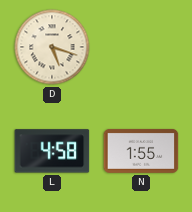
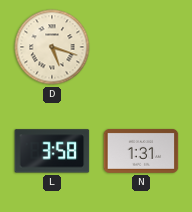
L: 4:58 -> 3:58
N: 1:55 -> 1:31
